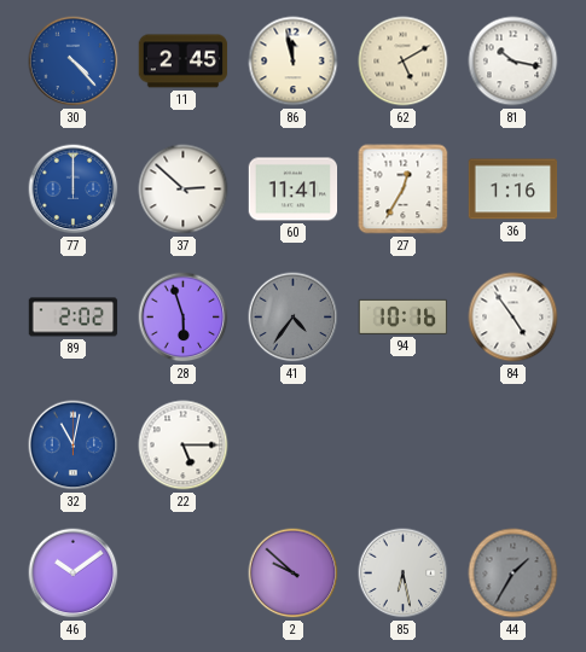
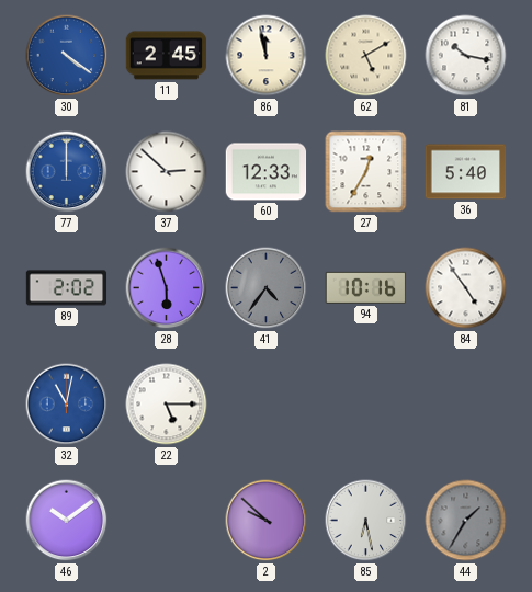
30: 4:23 -> 4:21
60: 11:41 -> 12:33
36: 1:16 -> 5:40
